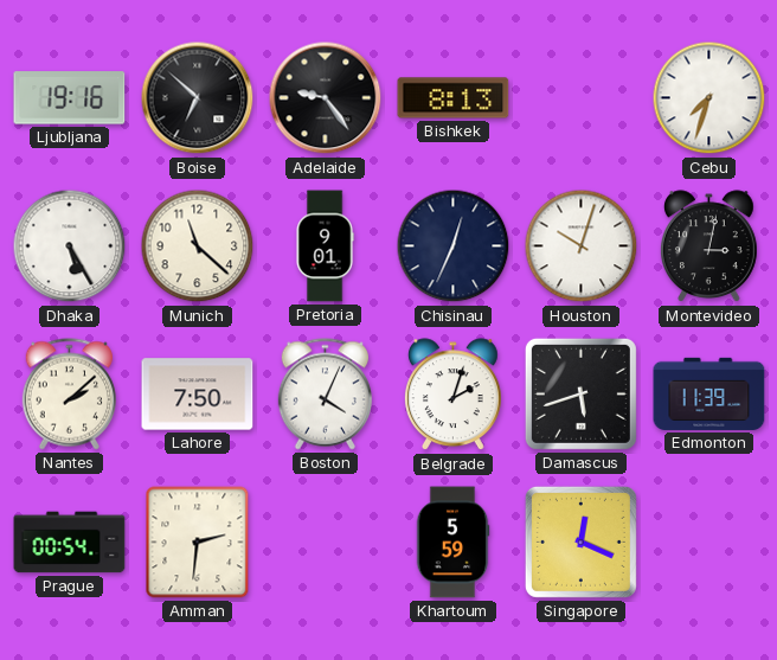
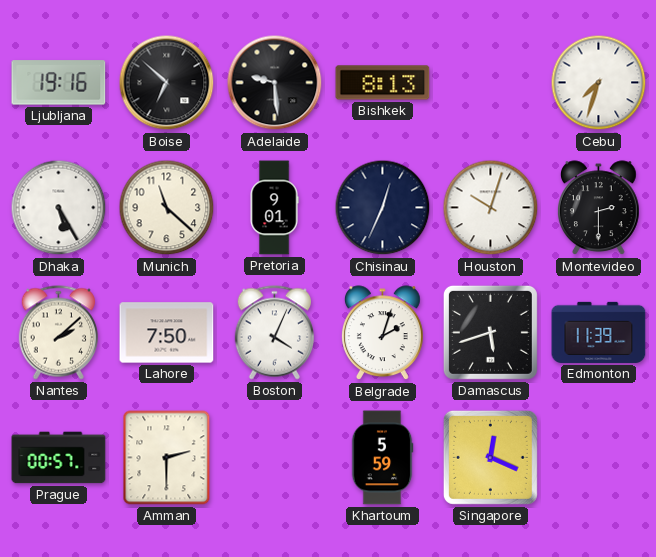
Adelaide: 9:24 -> 9:29
Montevideo: 3:02 -> 2:30
Prague: 00:54 -> 00:57
Amman: 2:31 -> 2:30
